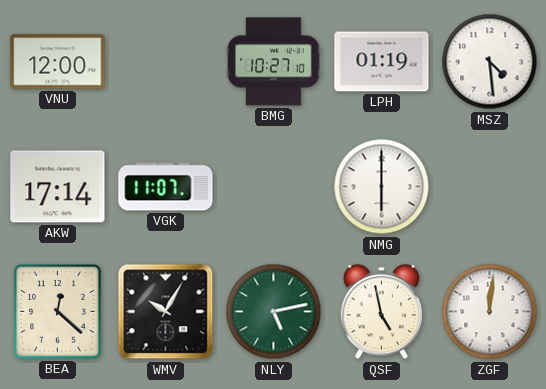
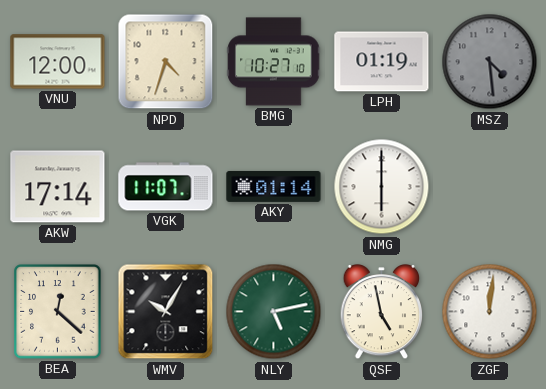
NPD: none -> 4:33
MSZ dial: white -> grey
AKY: none -> 01:14
